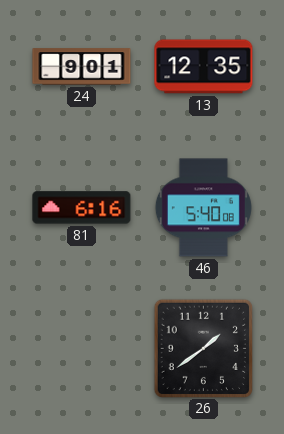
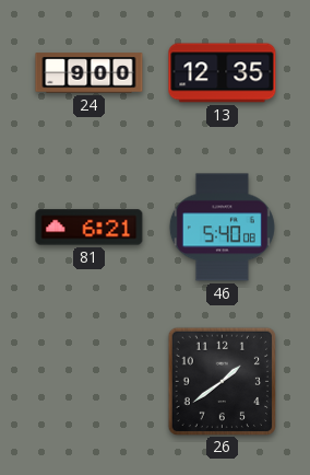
24: 9:01 -> 9:00
81: 6:16 -> 6:21
